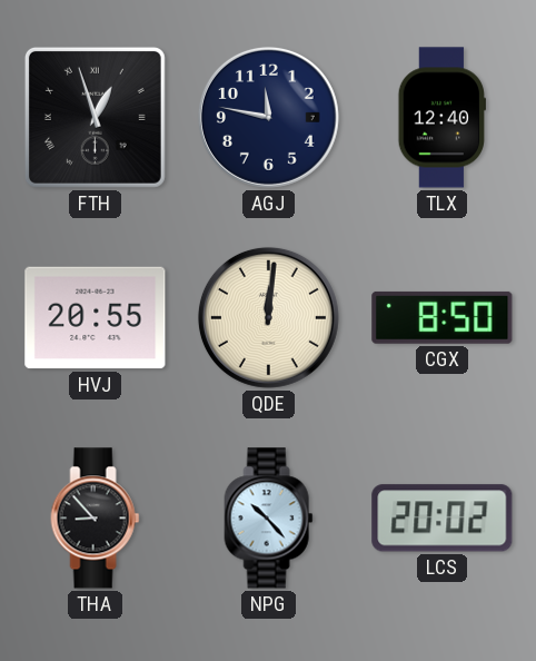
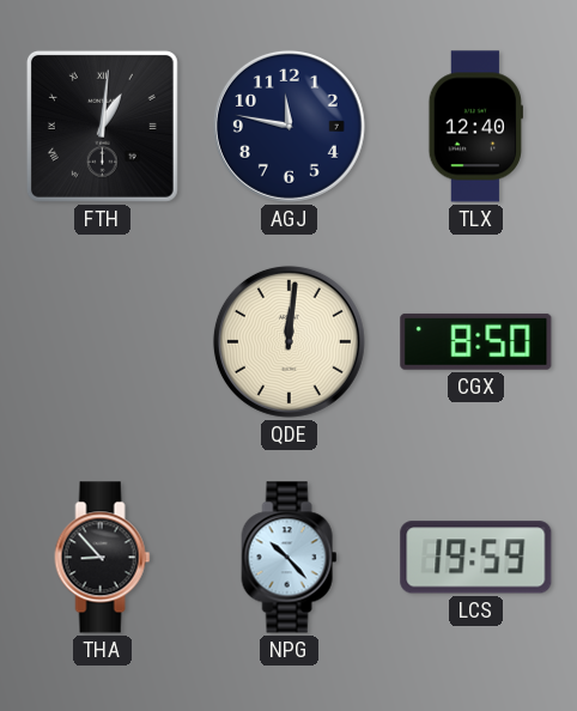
FTH: 12:57 -> 1:01
HVJ: 20:55 -> none
LCS: 20:02 -> 19:59
